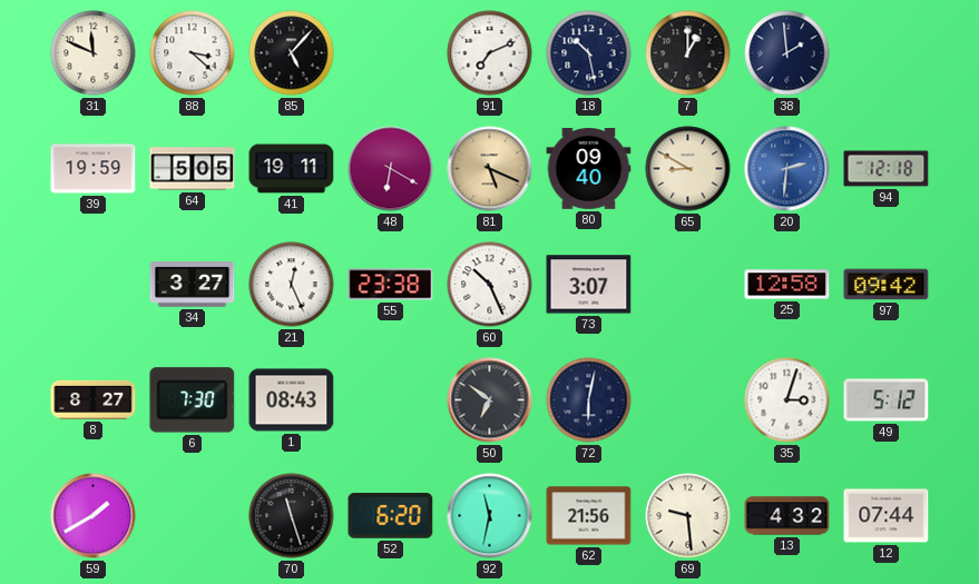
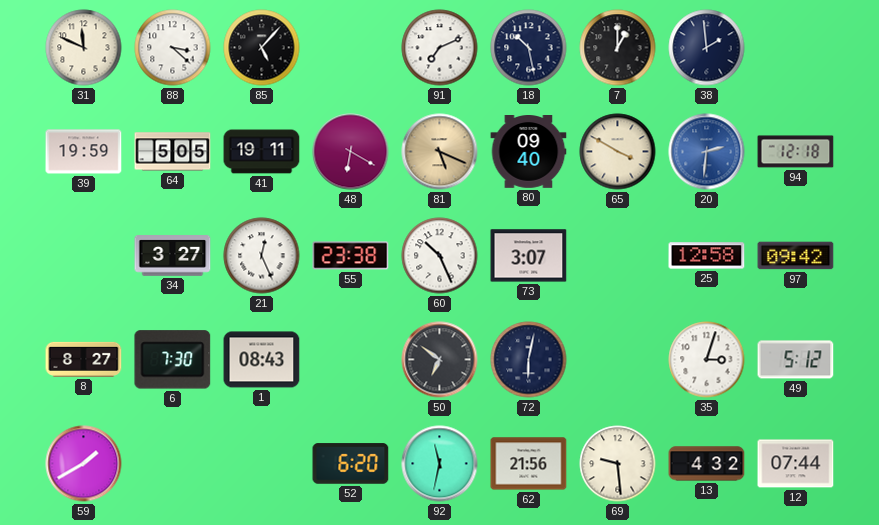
65: 8:50 -> 3:50
70: 11:27 -> none
